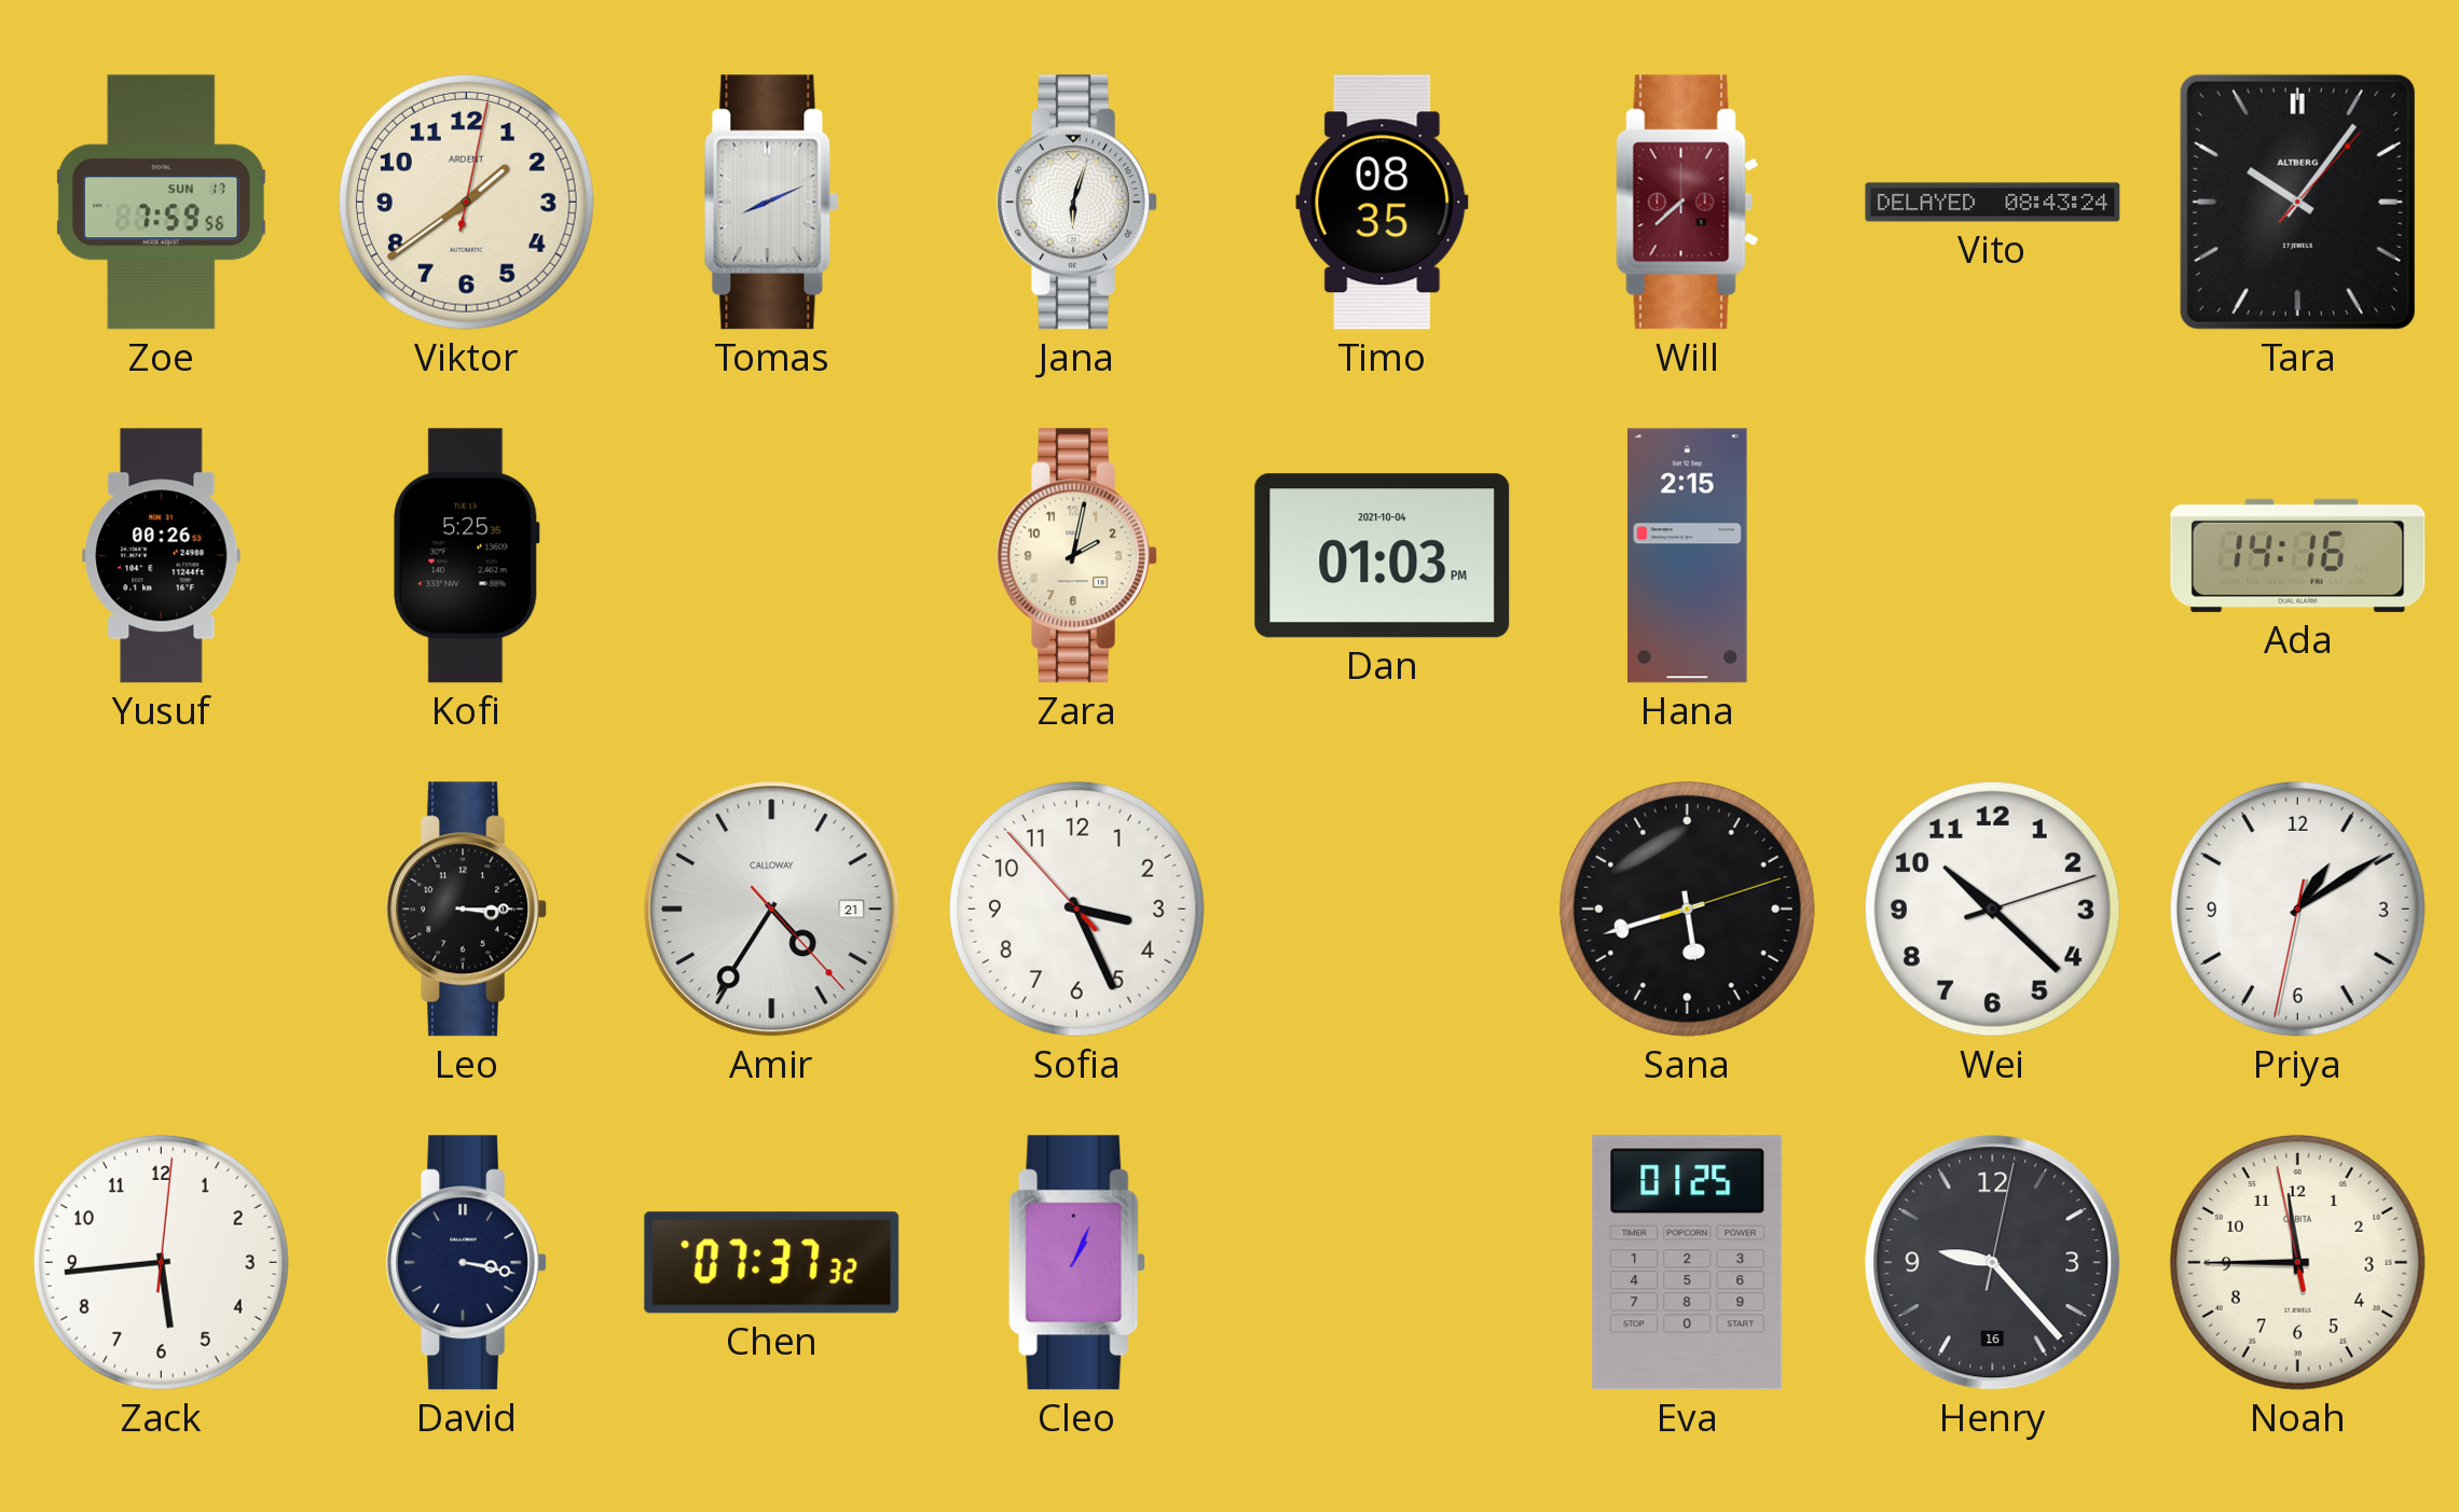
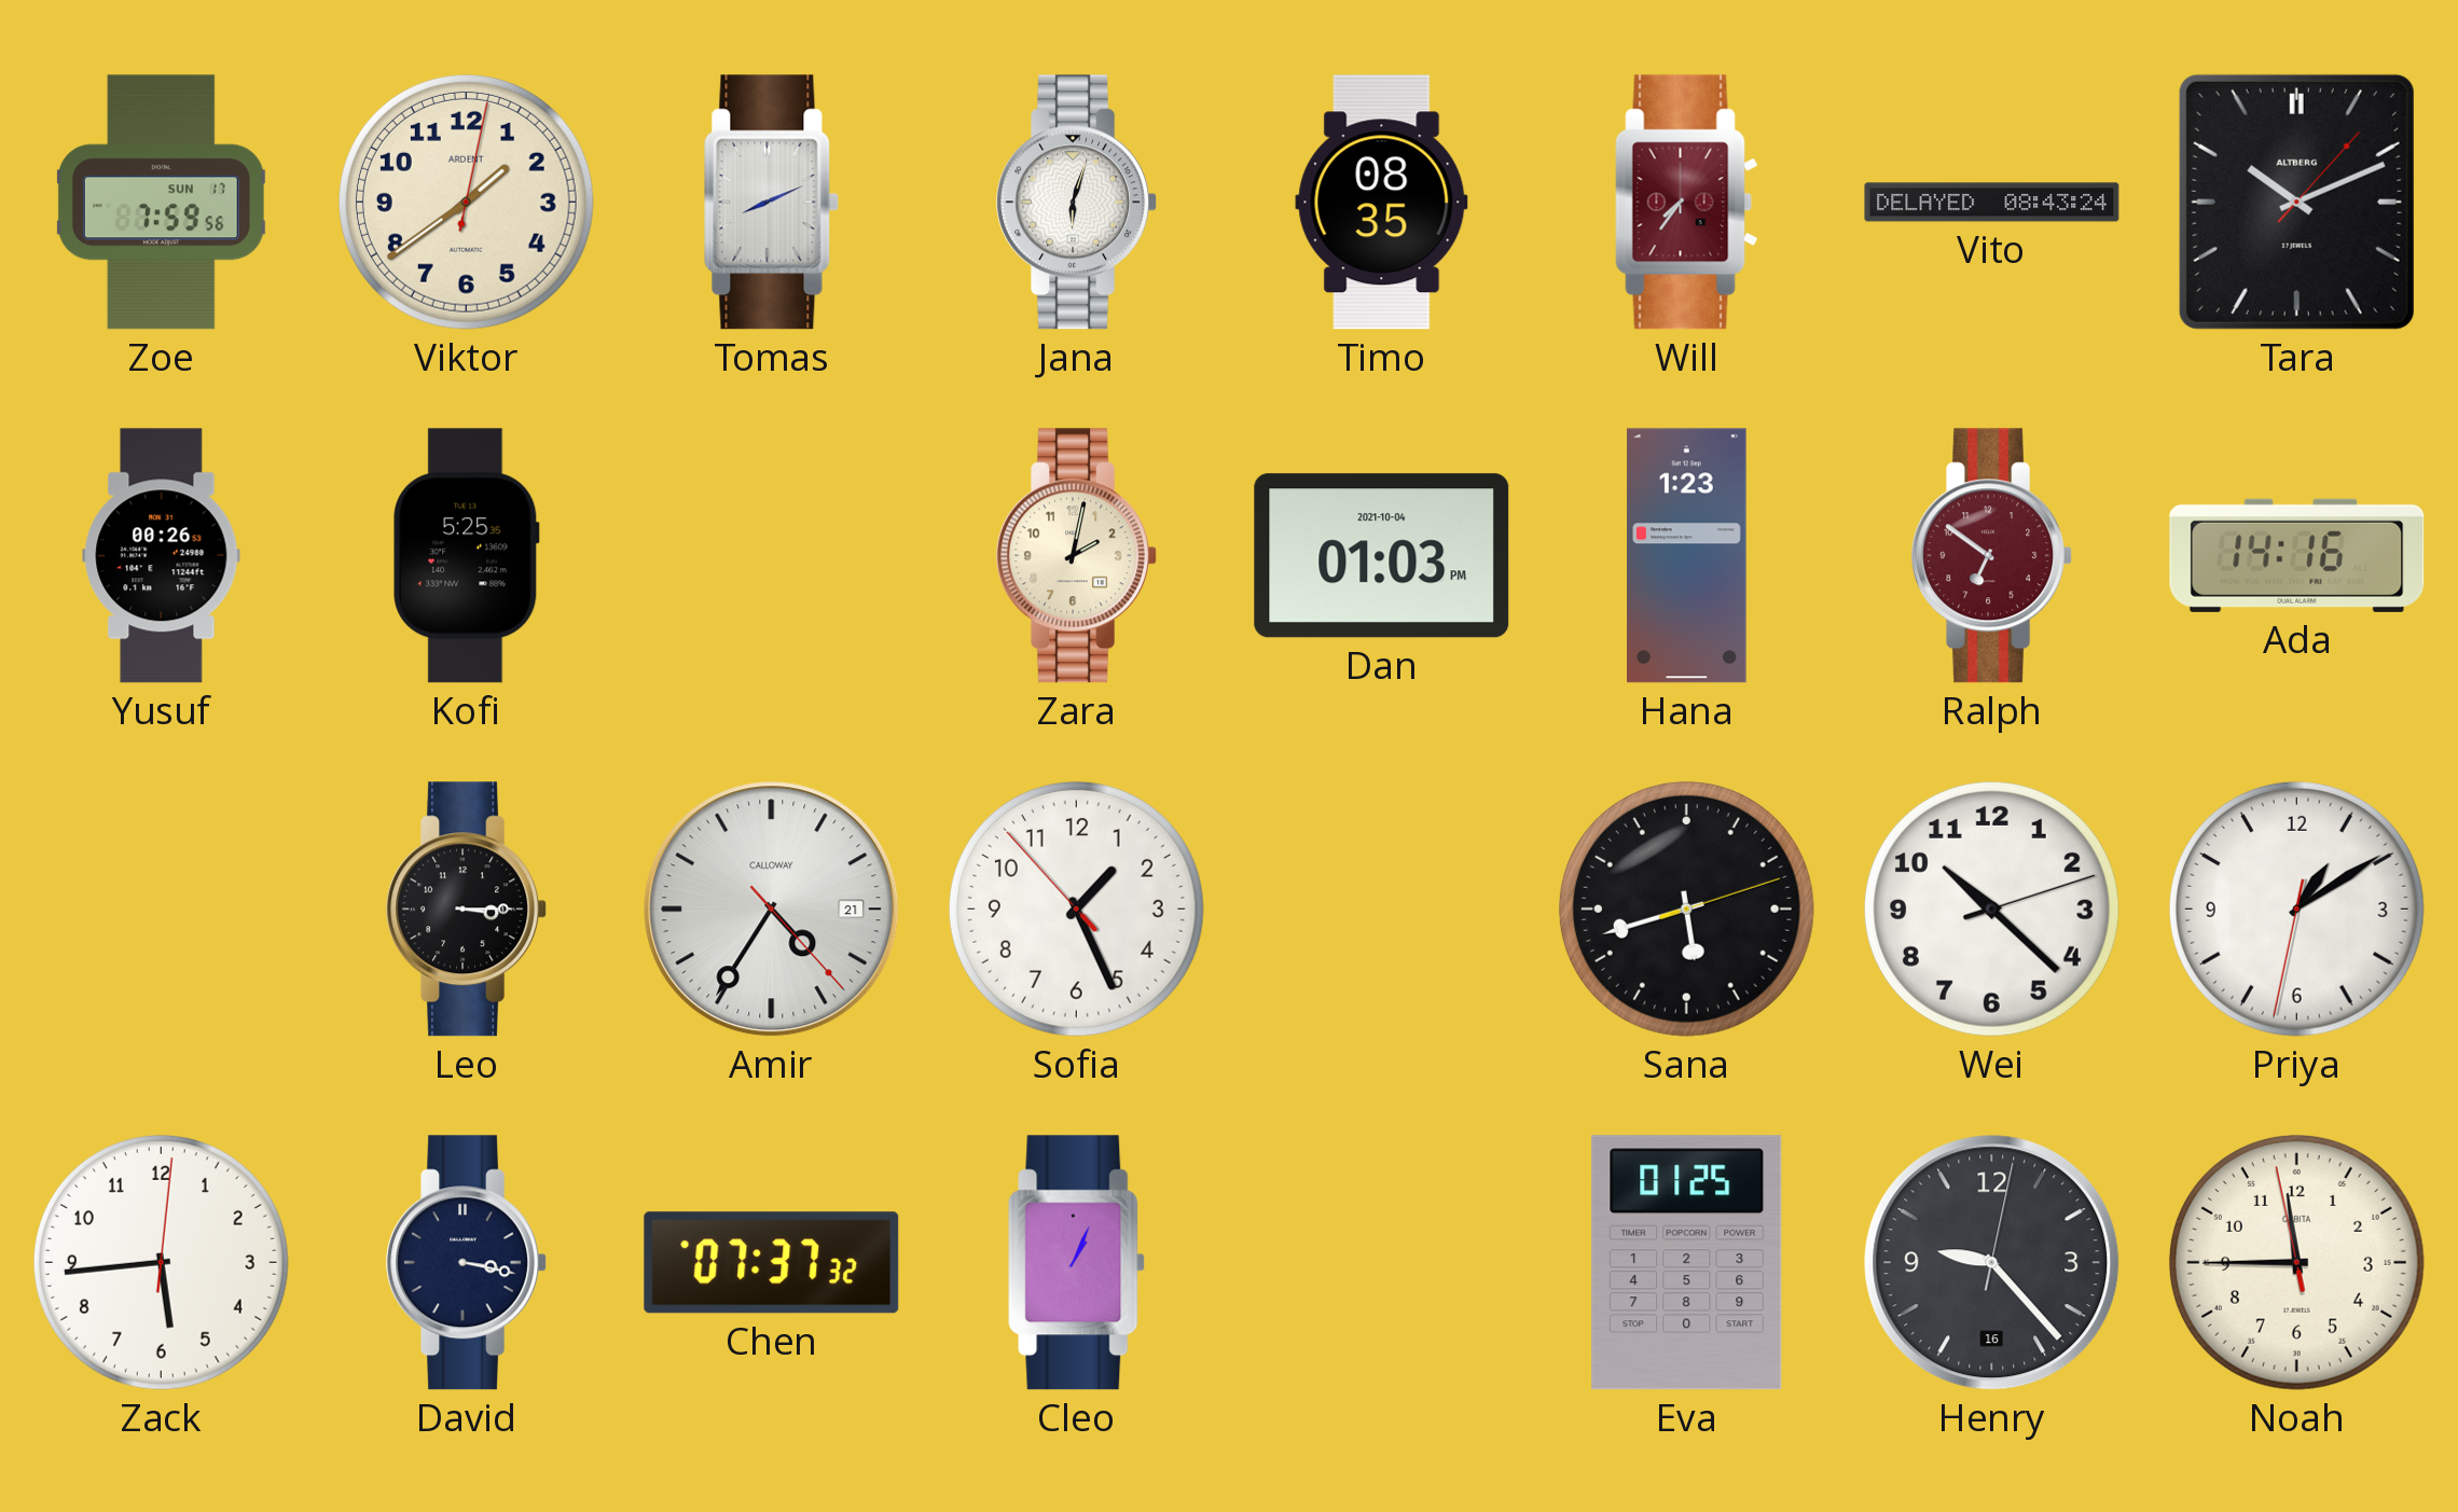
Will: 7:38 -> 7:36
Tara: 10:06 -> 10:11
Hana: 2:15 -> 1:23
Ralph: none -> 6:51
Sofia: 3:25 -> 1:25
